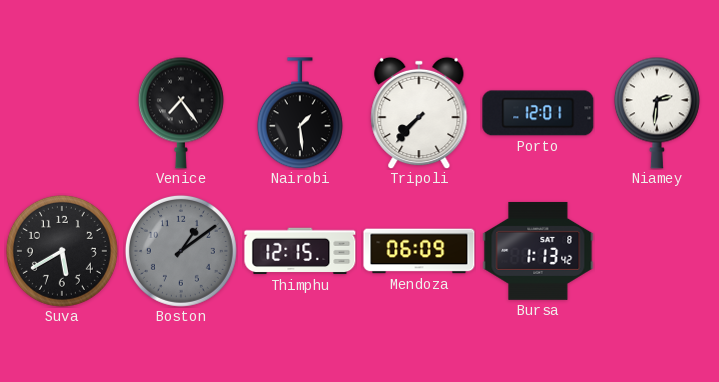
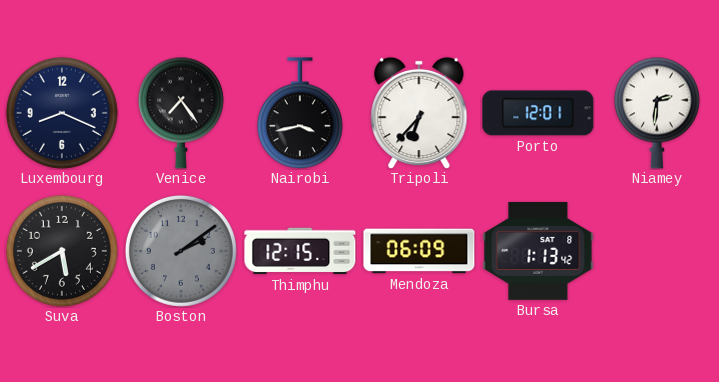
Luxembourg: none -> 8:19
Nairobi: 1:29 -> 3:43
Tripoli: 7:37 -> 6:37
Boston: 1:09 -> 2:09
